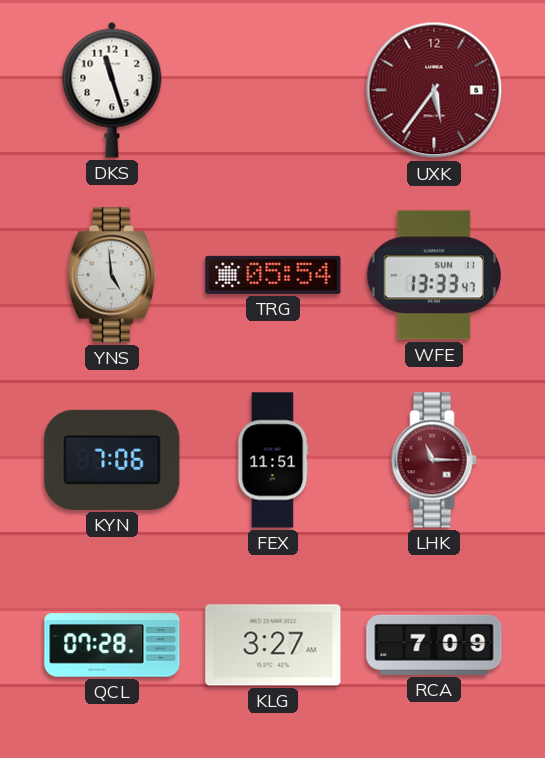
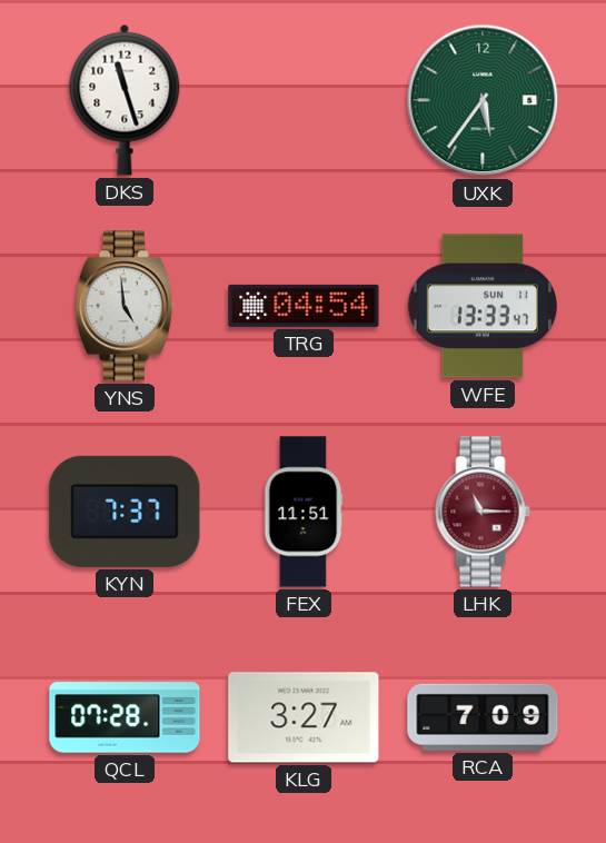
UXK dial: burgundy -> green
TRG: 05:54 -> 04:54
KYN: 7:06 -> 7:37
